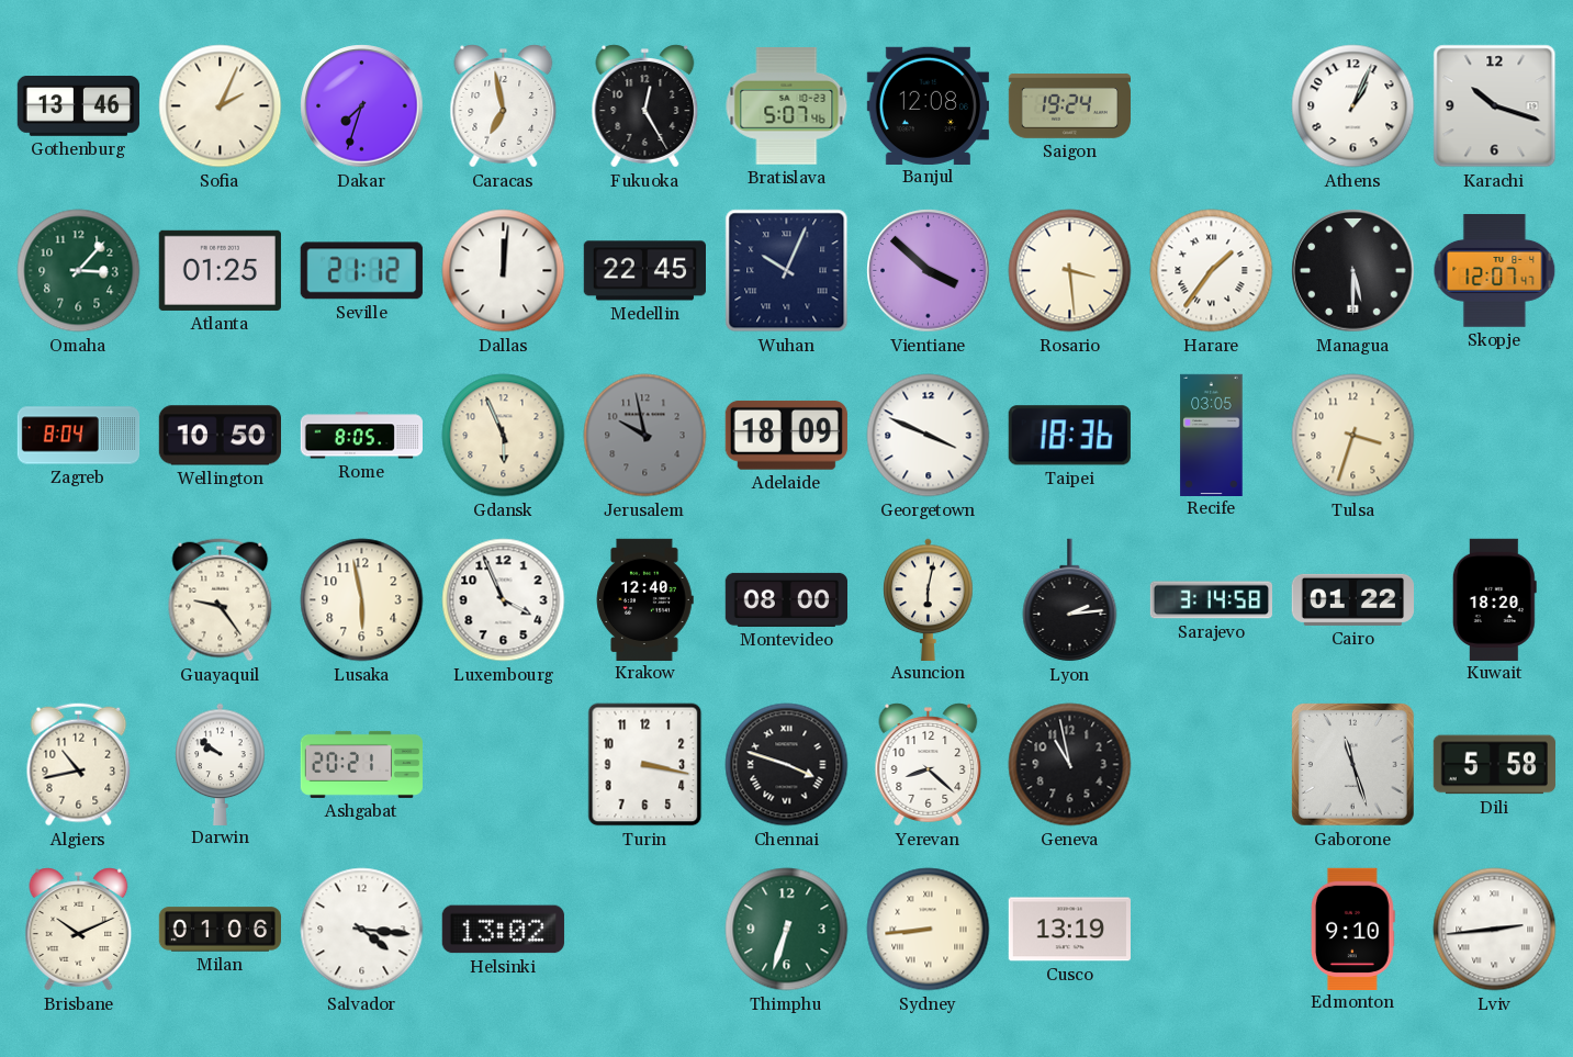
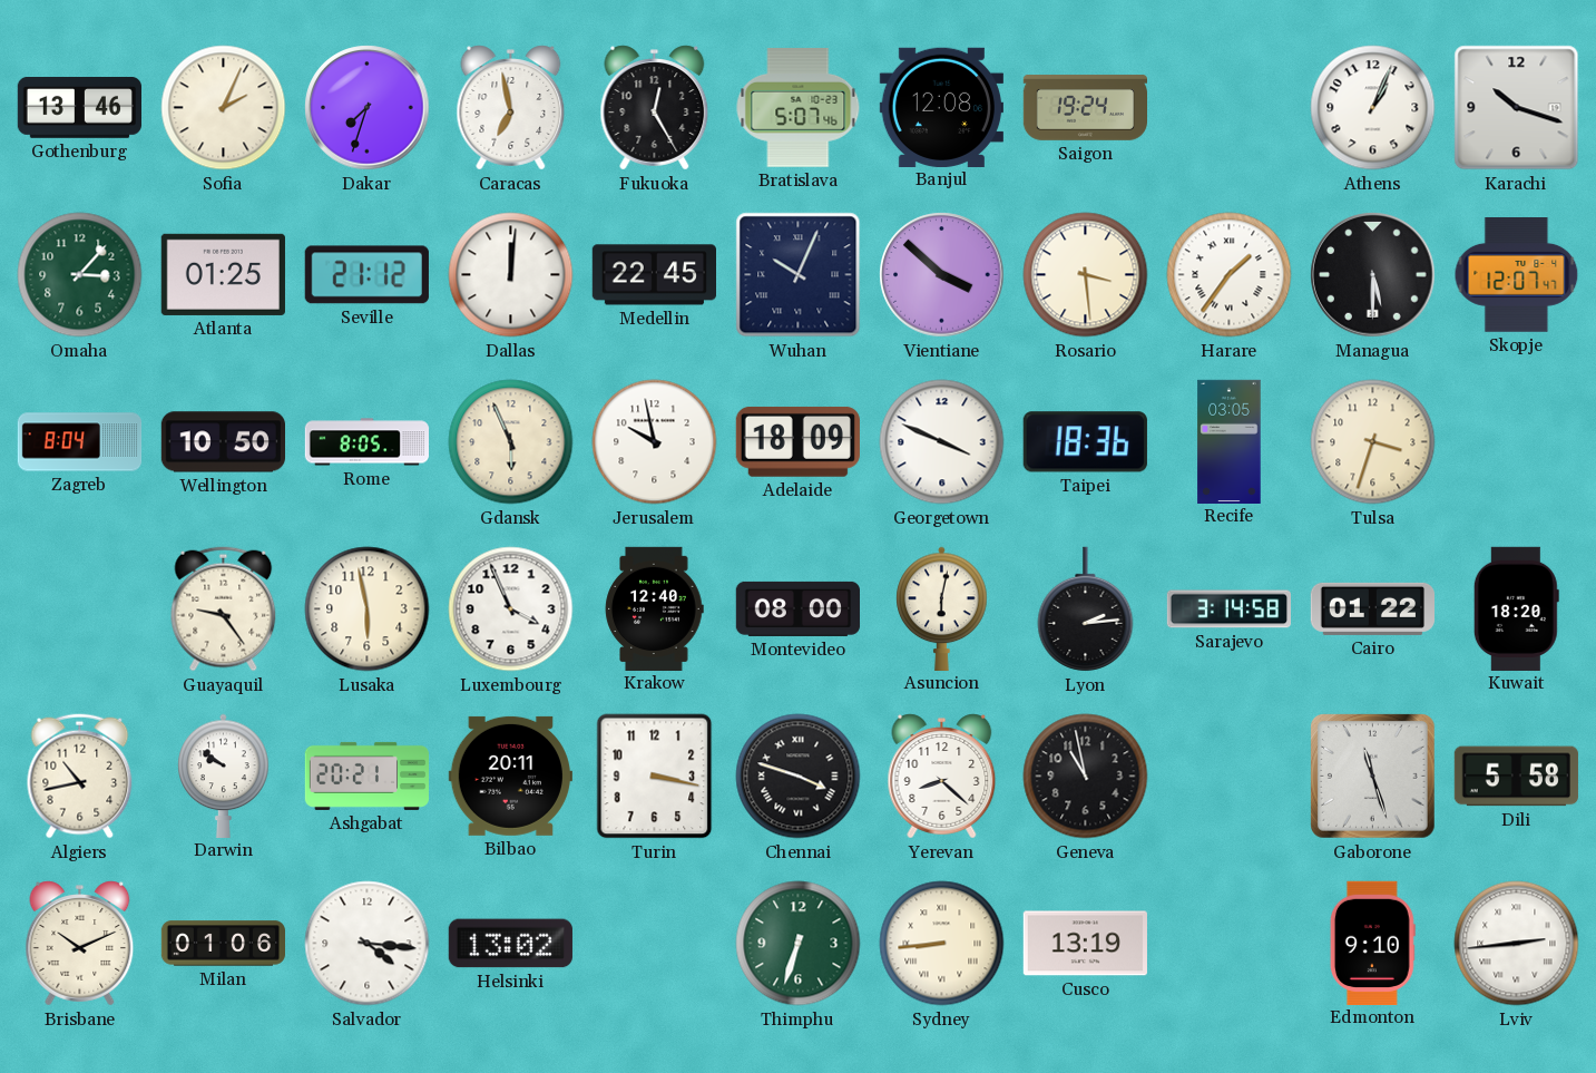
Jerusalem dial: grey -> white
Bilbao: none -> 20:11
